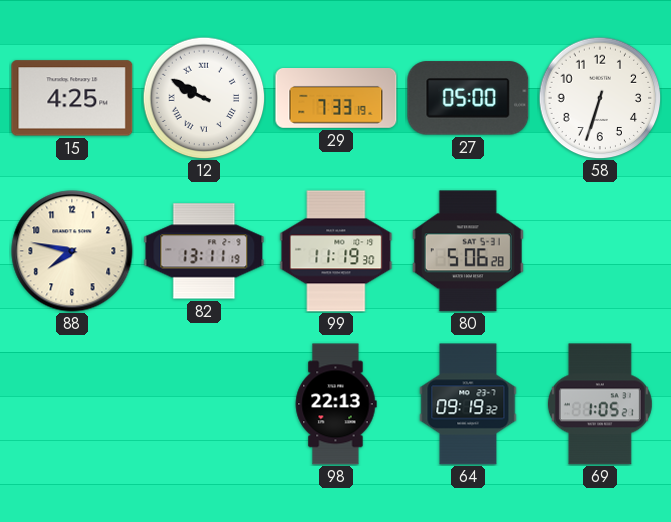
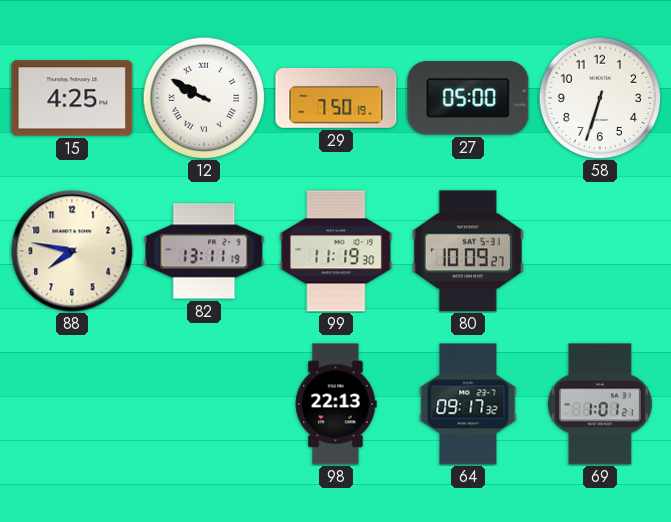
29: 7:33 -> 7:50
80: 5:06 -> 10:09
64: 09:19 -> 09:17
69: 1:05 -> 1:01
